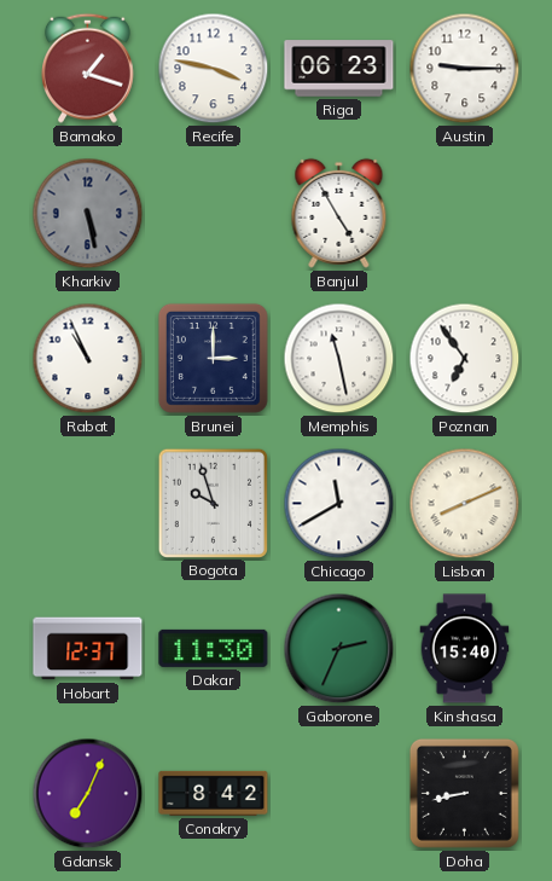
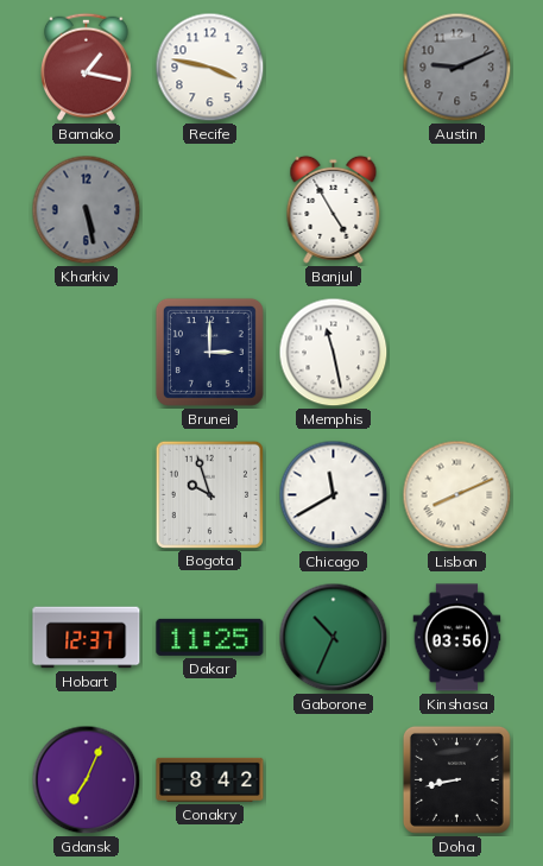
Bamako: 1:18 -> 1:17
Riga: 06:23 -> none
Austin: 9:15 -> 9:11
Austin dial: white -> grey
Rabat: 10:56 -> none
Poznan: 6:54 -> none
Dakar: 11:30 -> 11:25
Gaborone: 2:34 -> 10:34
Kinshasa: 15:40 -> 03:56
